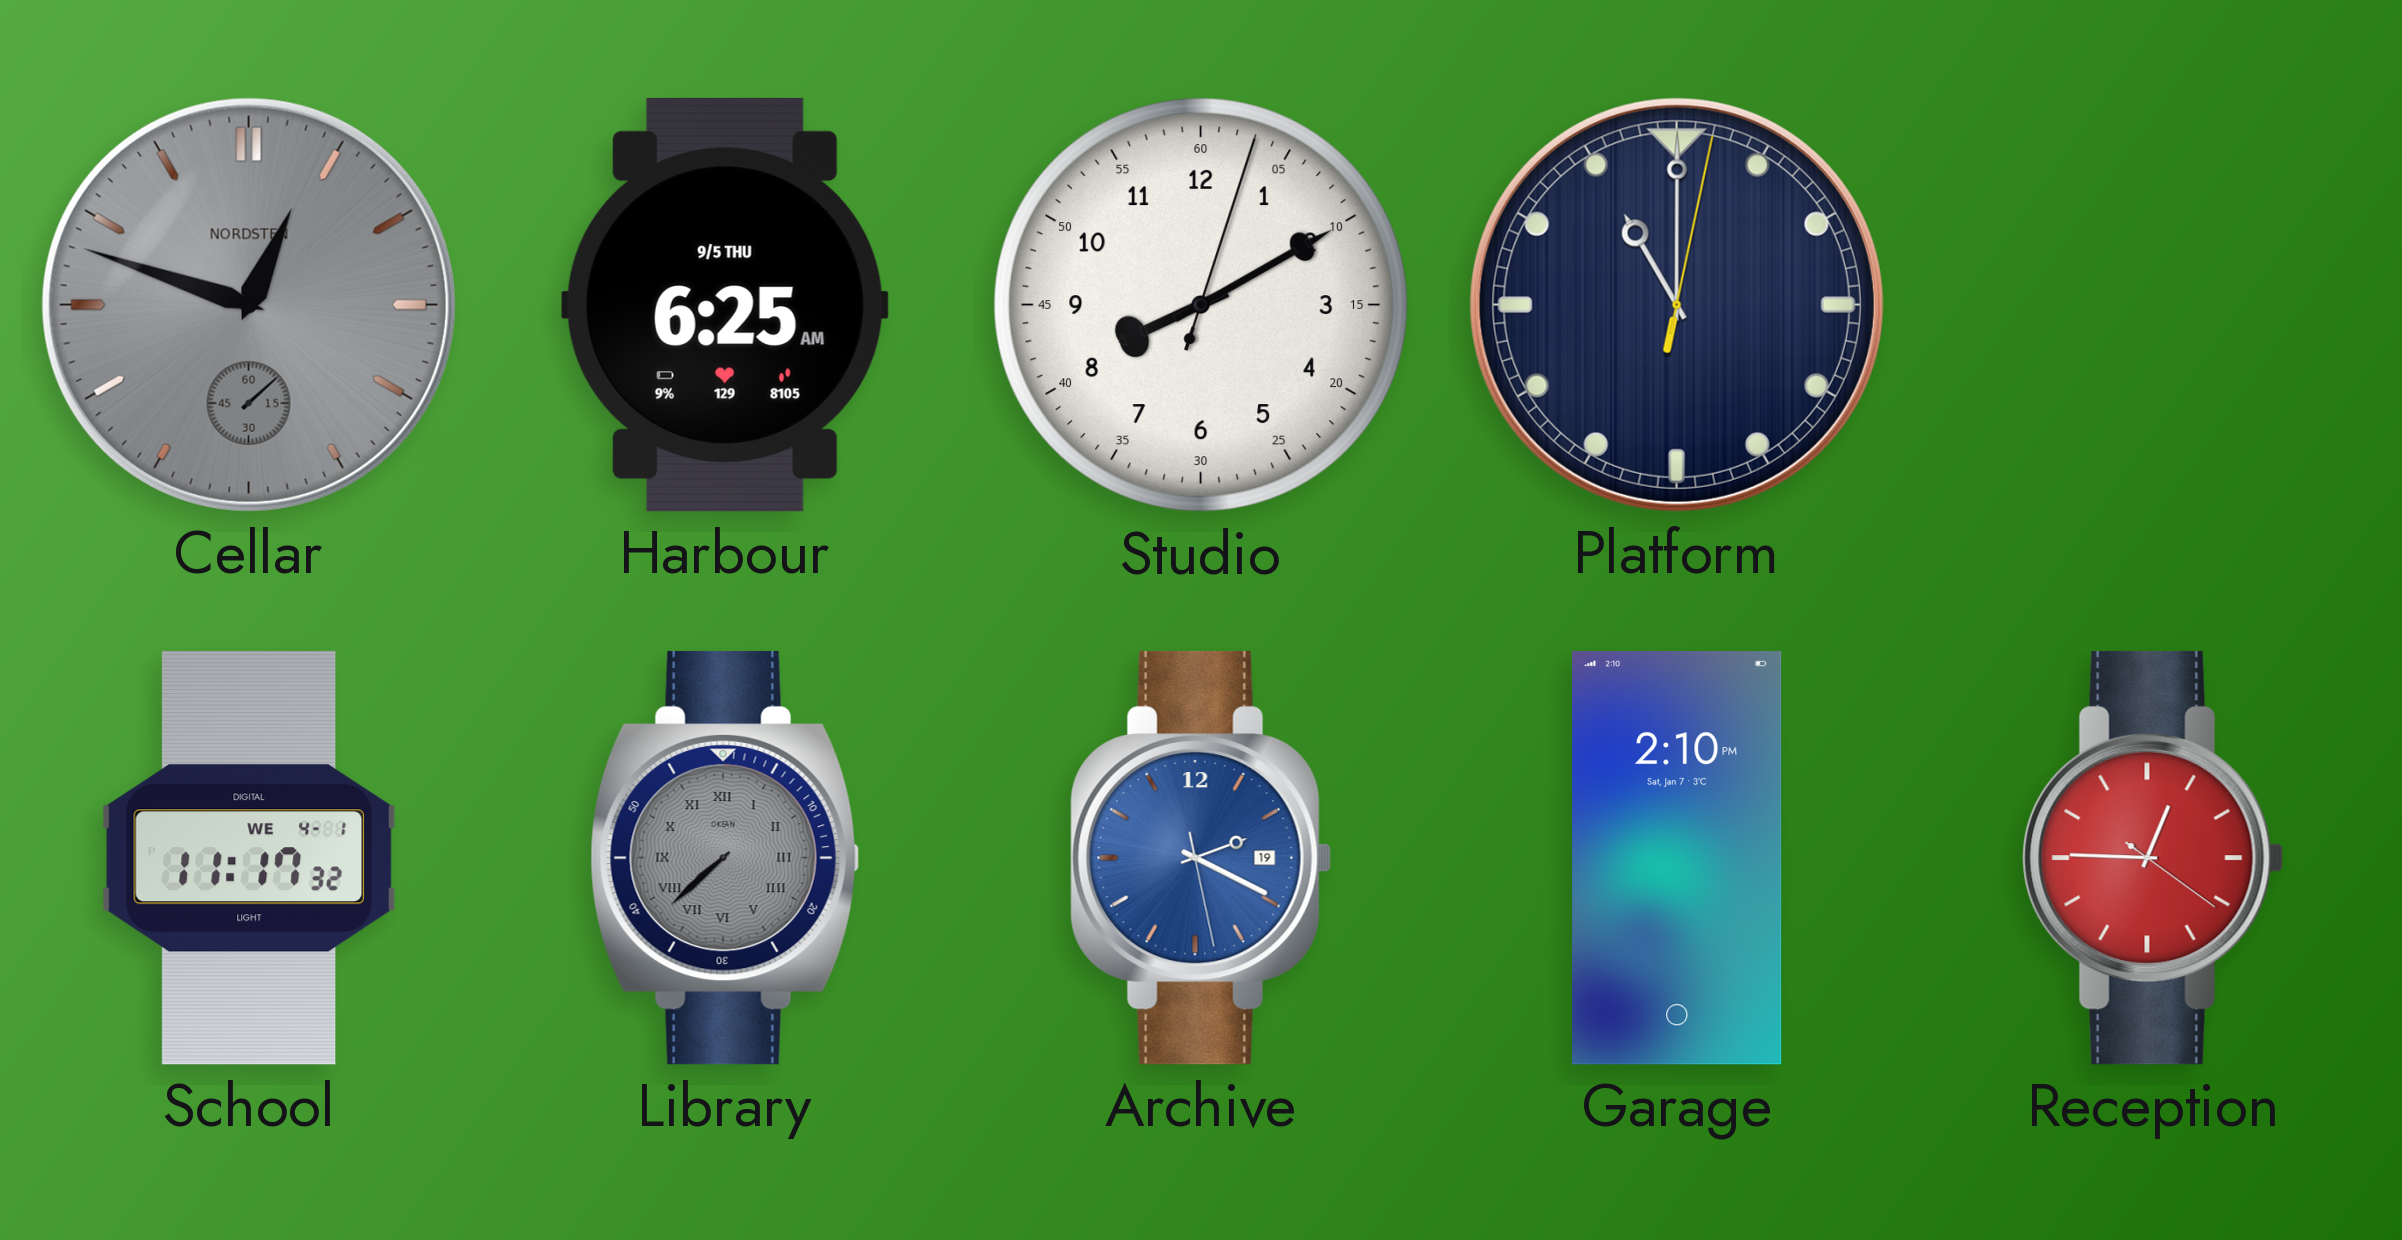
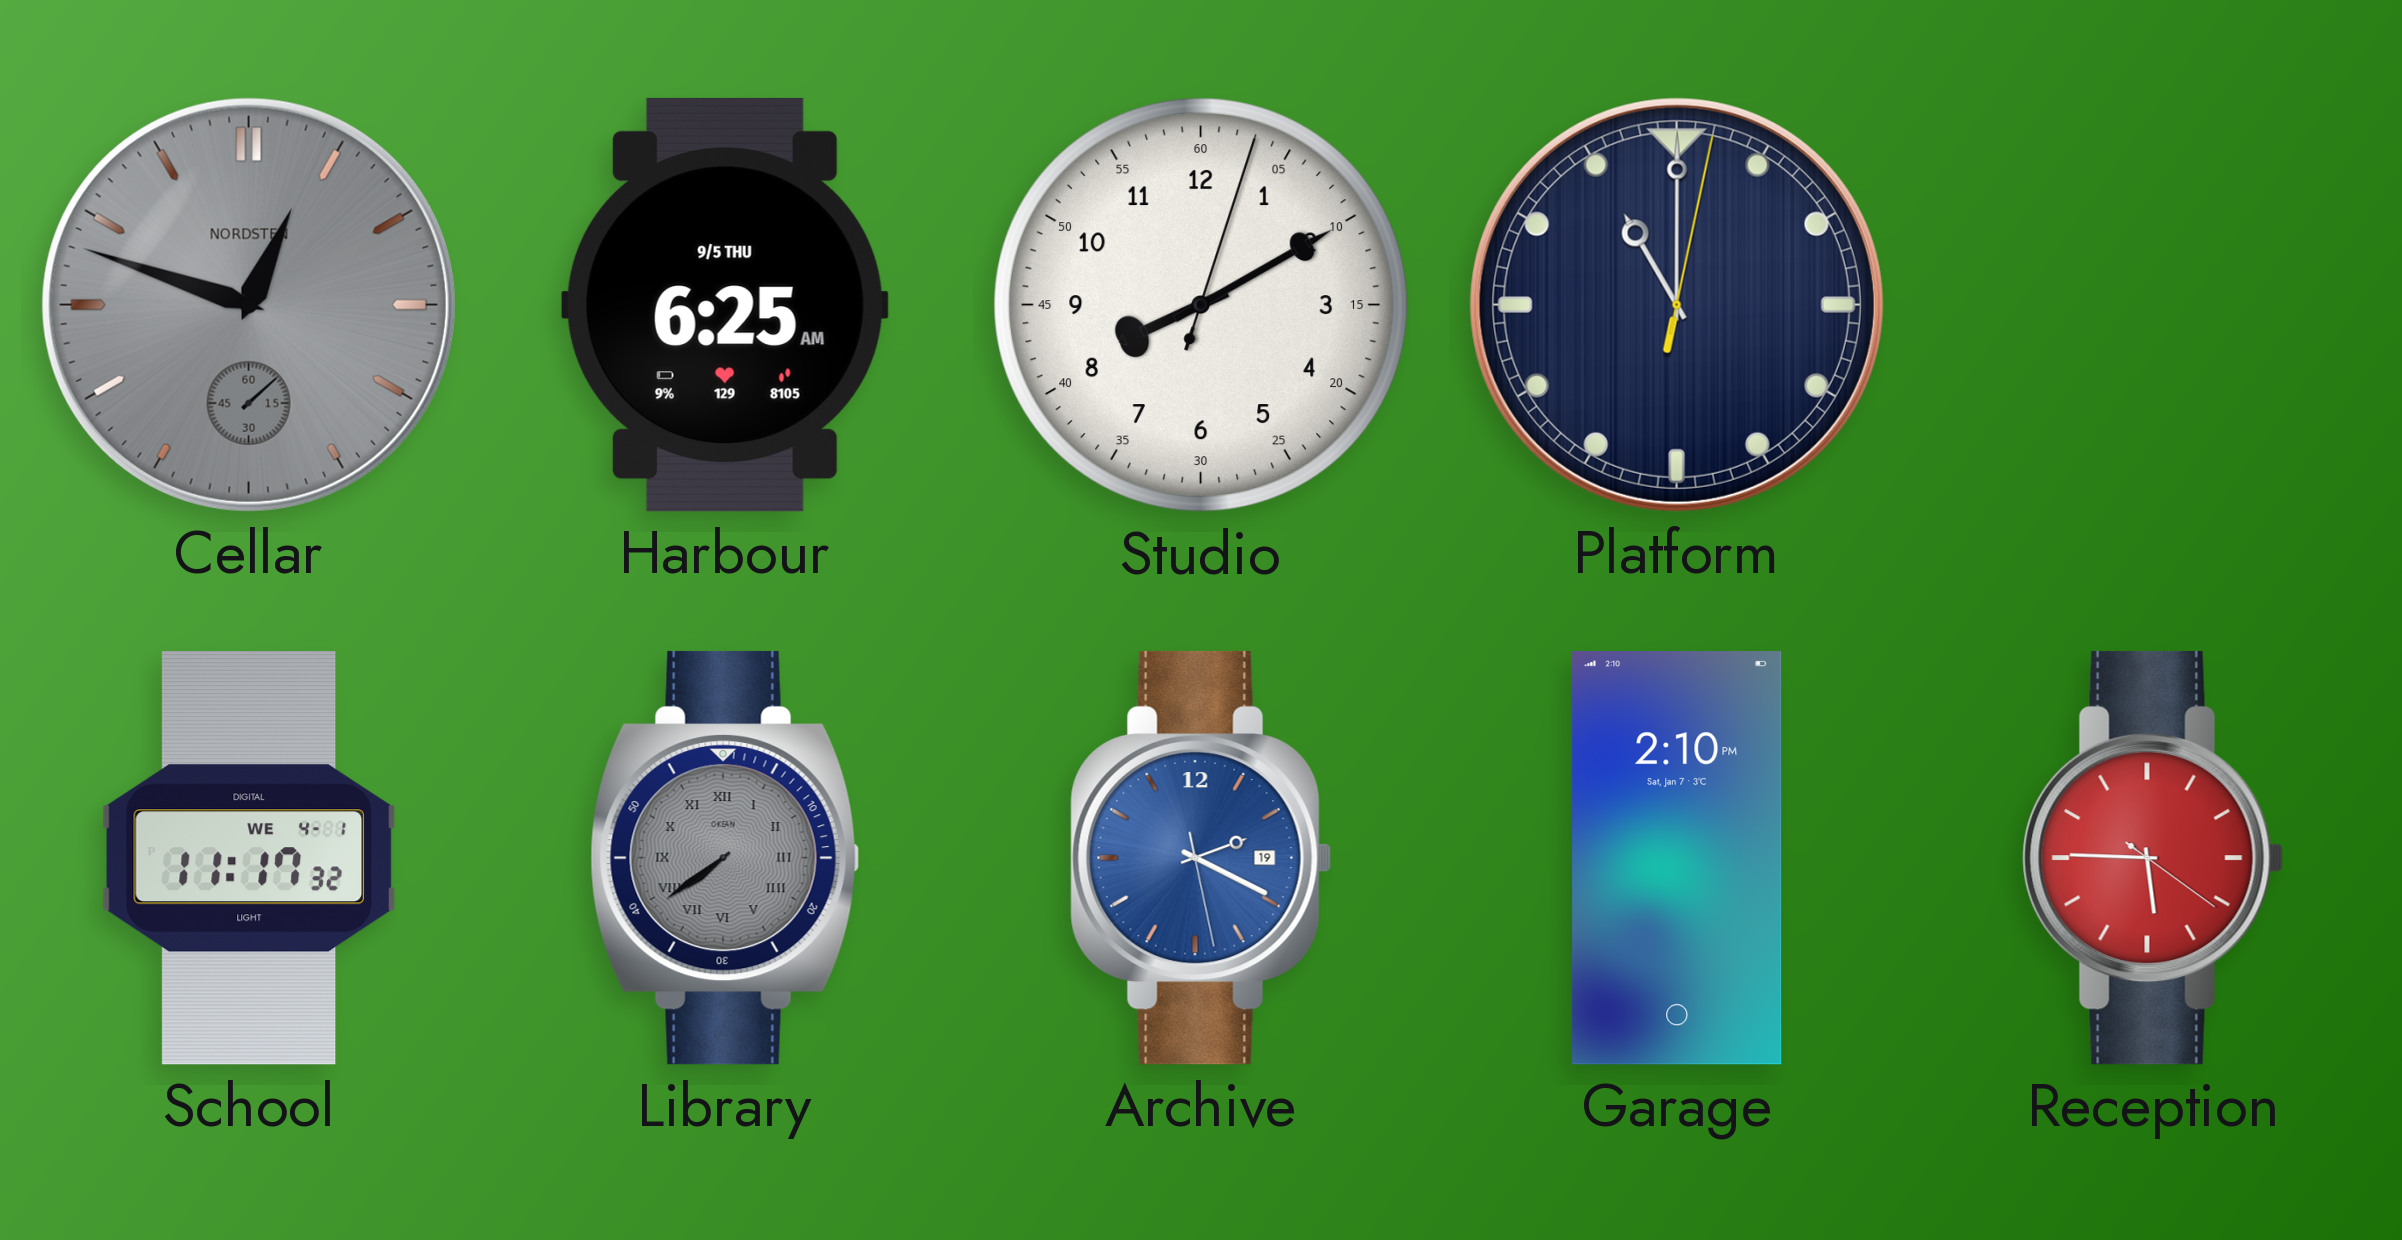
Library: 7:38 -> 7:39
Reception: 12:45 -> 5:45
